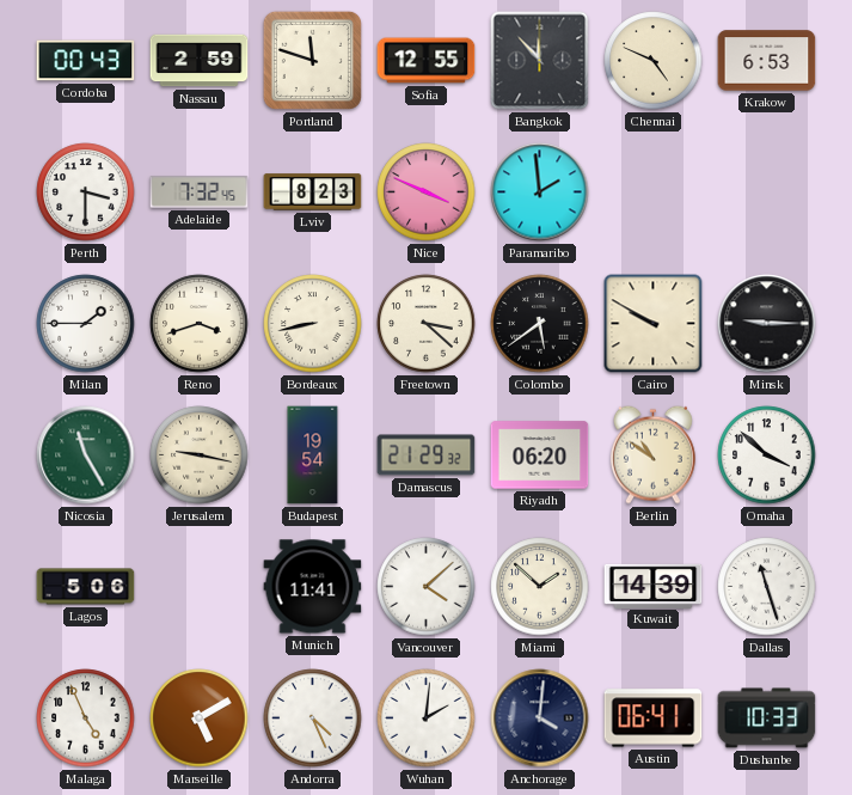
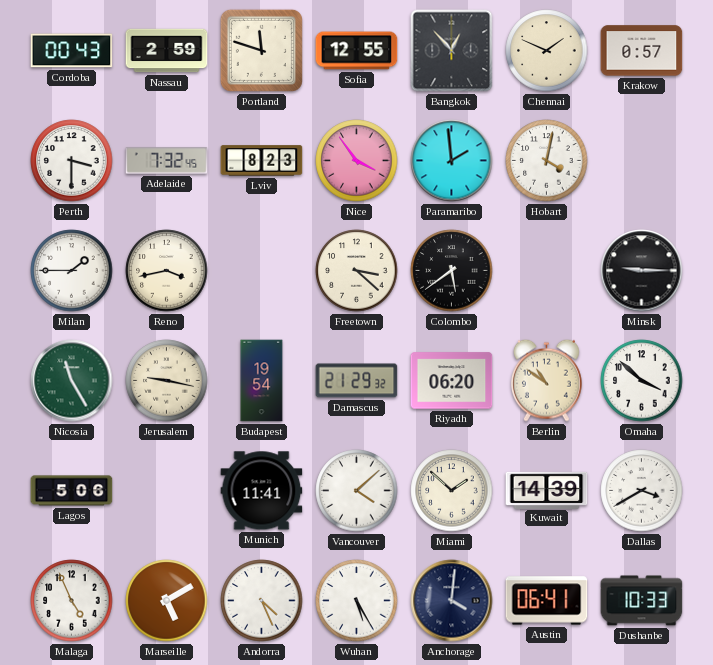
Bangkok: 11:53 -> 12:53
Chennai: 4:49 -> 1:49
Krakow: 6:53 -> 0:57
Nice: 3:49 -> 3:54
Hobart: none -> 4:02
Reno: 3:42 -> 3:43
Bordeaux: 8:43 -> none
Cairo: 9:50 -> none
Dallas: 11:27 -> 3:40
Wuhan: 2:01 -> 5:25
